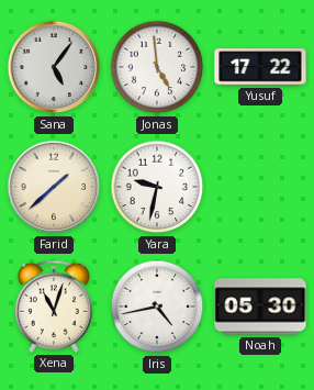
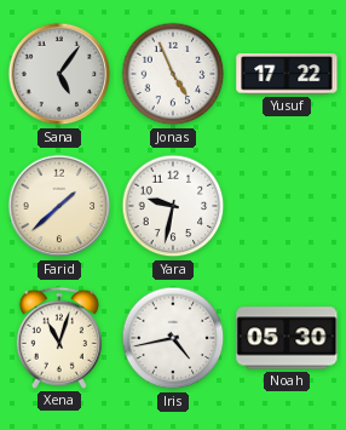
Jonas: 4:59 -> 4:56
